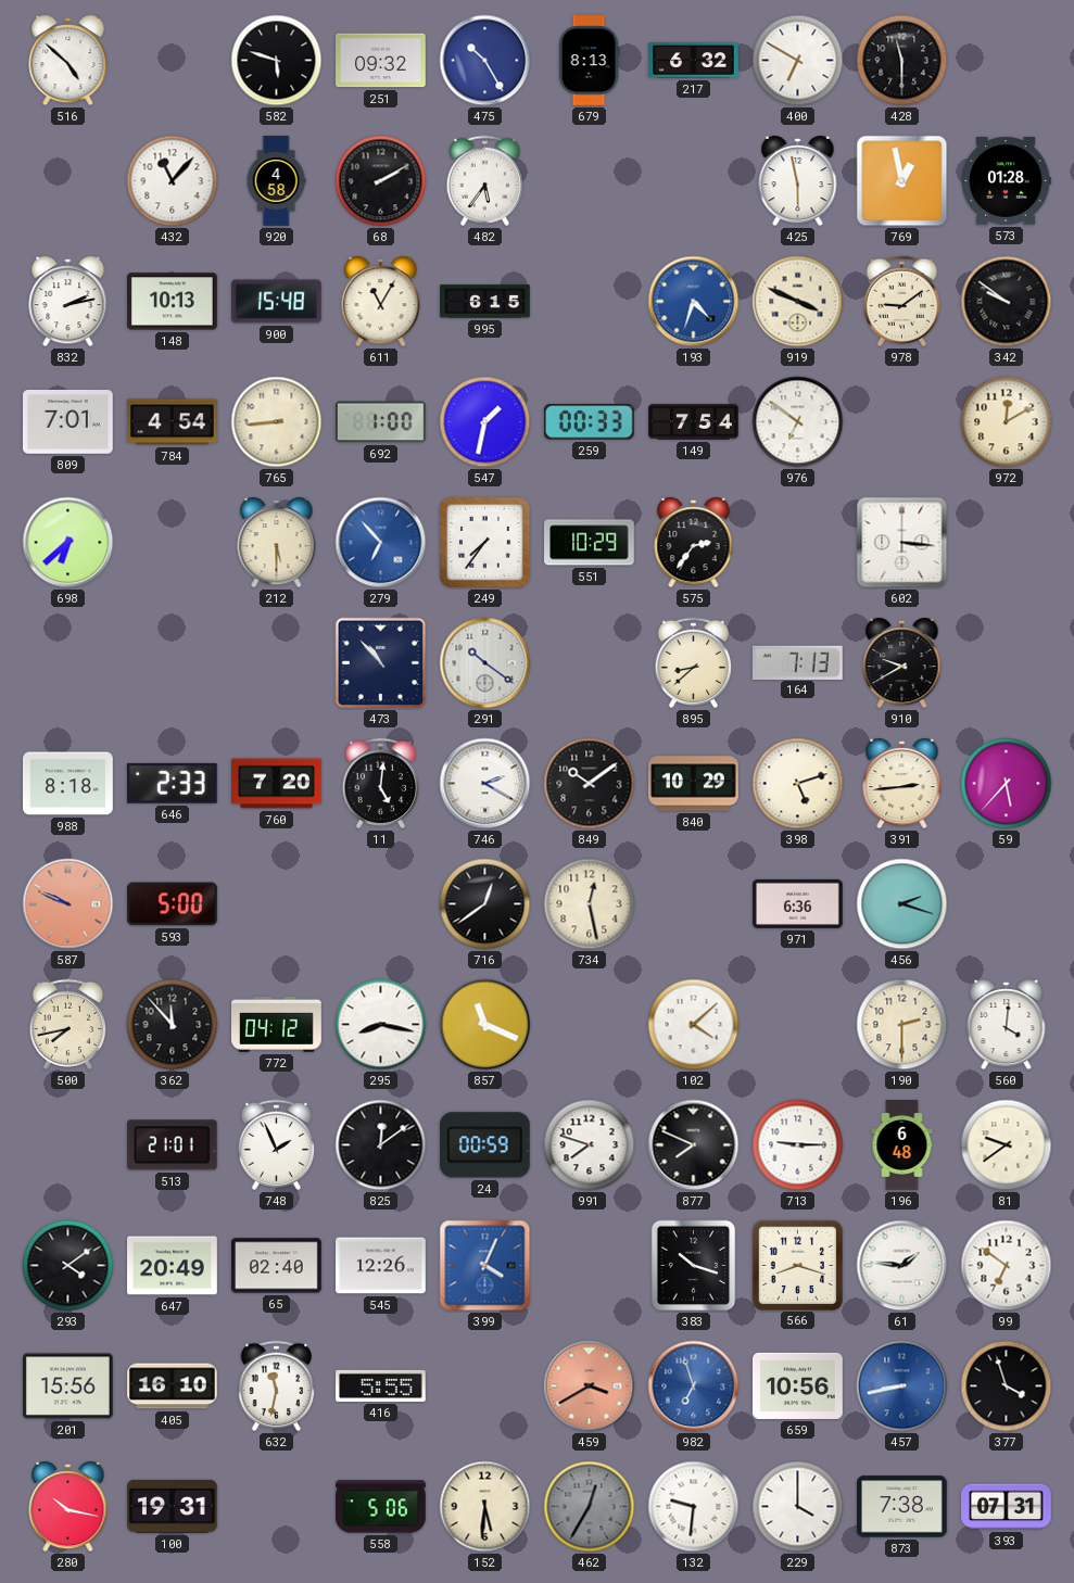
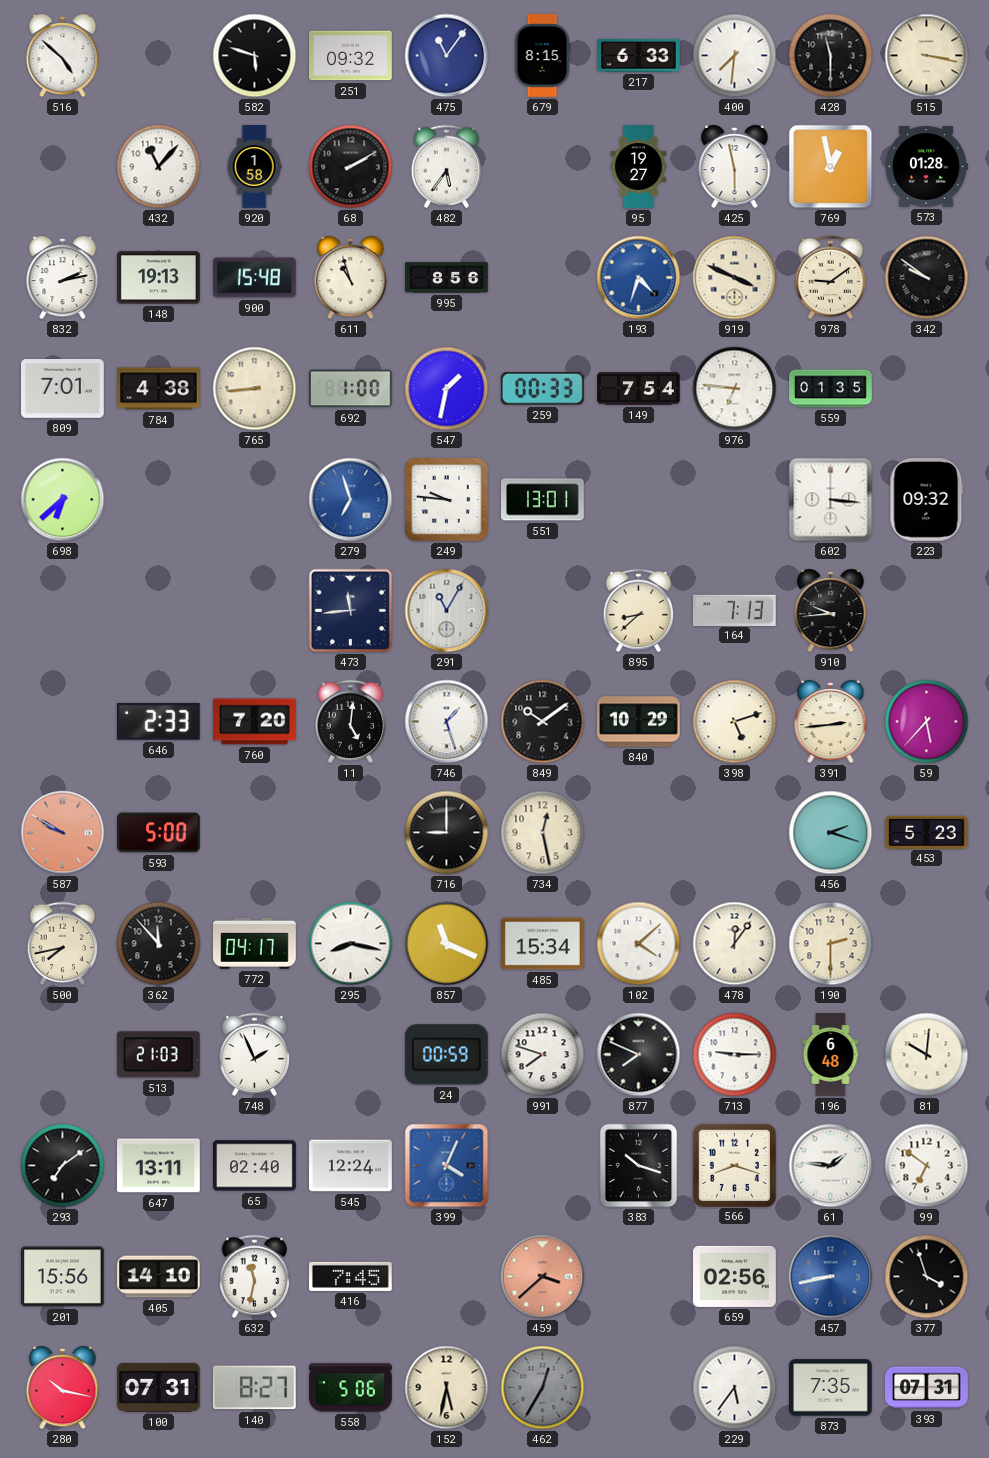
475: 10:25 -> 11:06
679: 8:13 -> 8:15
217: 6:32 -> 6:33
400: 6:50 -> 7:31
515: none -> 3:17
920: 4:58 -> 1:58
95: none -> 19:27
148: 10:13 -> 19:13
611: 11:05 -> 10:57
995: 6:15 -> 8:56
784: 4:54 -> 4:38
976: 6:51 -> 6:46
559: none -> 01:35
972: 12:10 -> none
212: 5:30 -> none
279: 6:53 -> 6:57
249: 7:36 -> 9:46
551: 10:29 -> 13:01
575: 2:36 -> none
223: none -> 09:32
473: 10:53 -> 11:44
291: 10:21 -> 11:05
910: 9:40 -> 9:44
988: 8:18 -> none
746: 2:20 -> 1:27
587: 9:49 -> 9:50
716: 12:39 -> 9:00
971: 6:36 -> none
453: none -> 5:23
772: 04:12 -> 04:17
485: none -> 15:34
478: none -> 12:06
560: 4:01 -> none
513: 21:01 -> 21:03
825: 12:09 -> none
81: 9:39 -> 10:01
293: 4:09 -> 7:09
647: 20:49 -> 13:11
545: 12:26 -> 12:24
405: 16:10 -> 14:10
416: 5:55 -> 7:45
459: 3:40 -> 3:38
982: 6:57 -> none
659: 10:56 -> 02:56
100: 19:31 -> 07:31
140: none -> 8:27
152: 5:31 -> 5:32
132: 9:31 -> none
229: 4:00 -> 5:36
873: 7:38 -> 7:35
